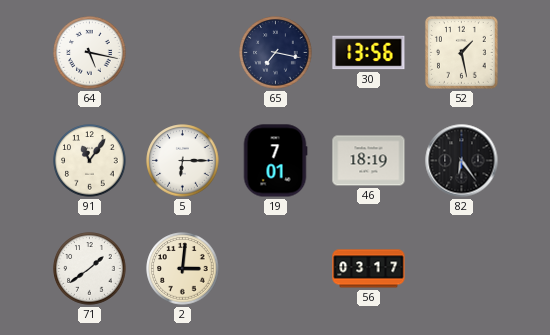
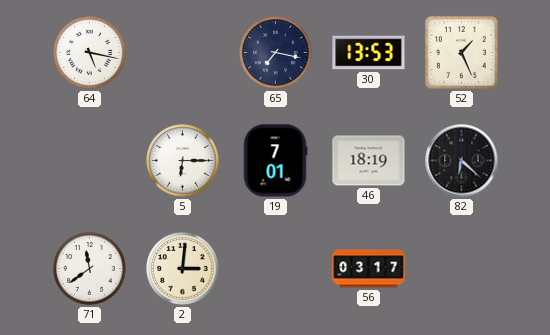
30: 13:56 -> 13:53
52: 1:28 -> 1:26
91: 11:06 -> none
82: 6:24 -> 6:22
71: 1:39 -> 11:39
